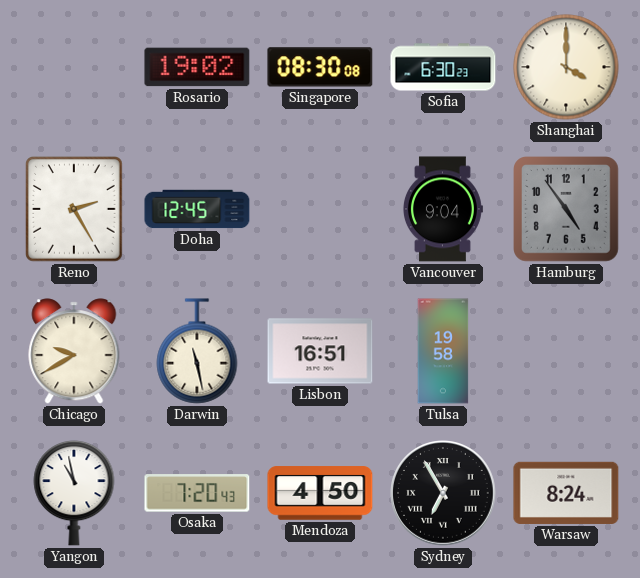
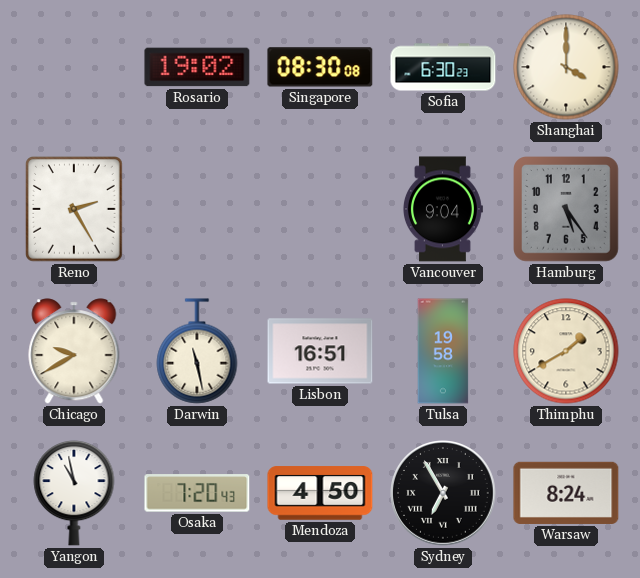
Doha: 12:45 -> none
Hamburg: 4:54 -> 5:24
Thimphu: none -> 1:40
